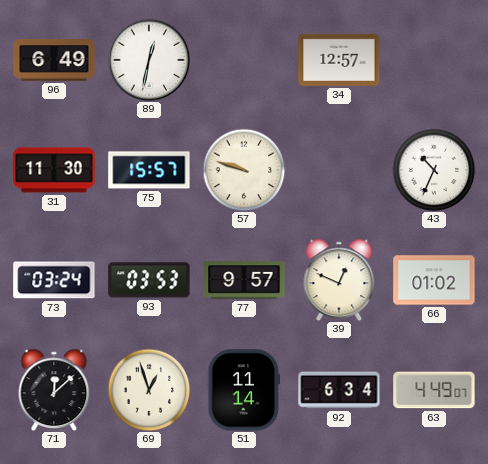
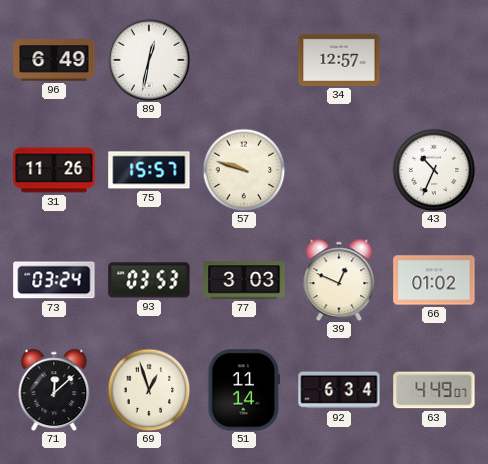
31: 11:30 -> 11:26
77: 9:57 -> 3:03
